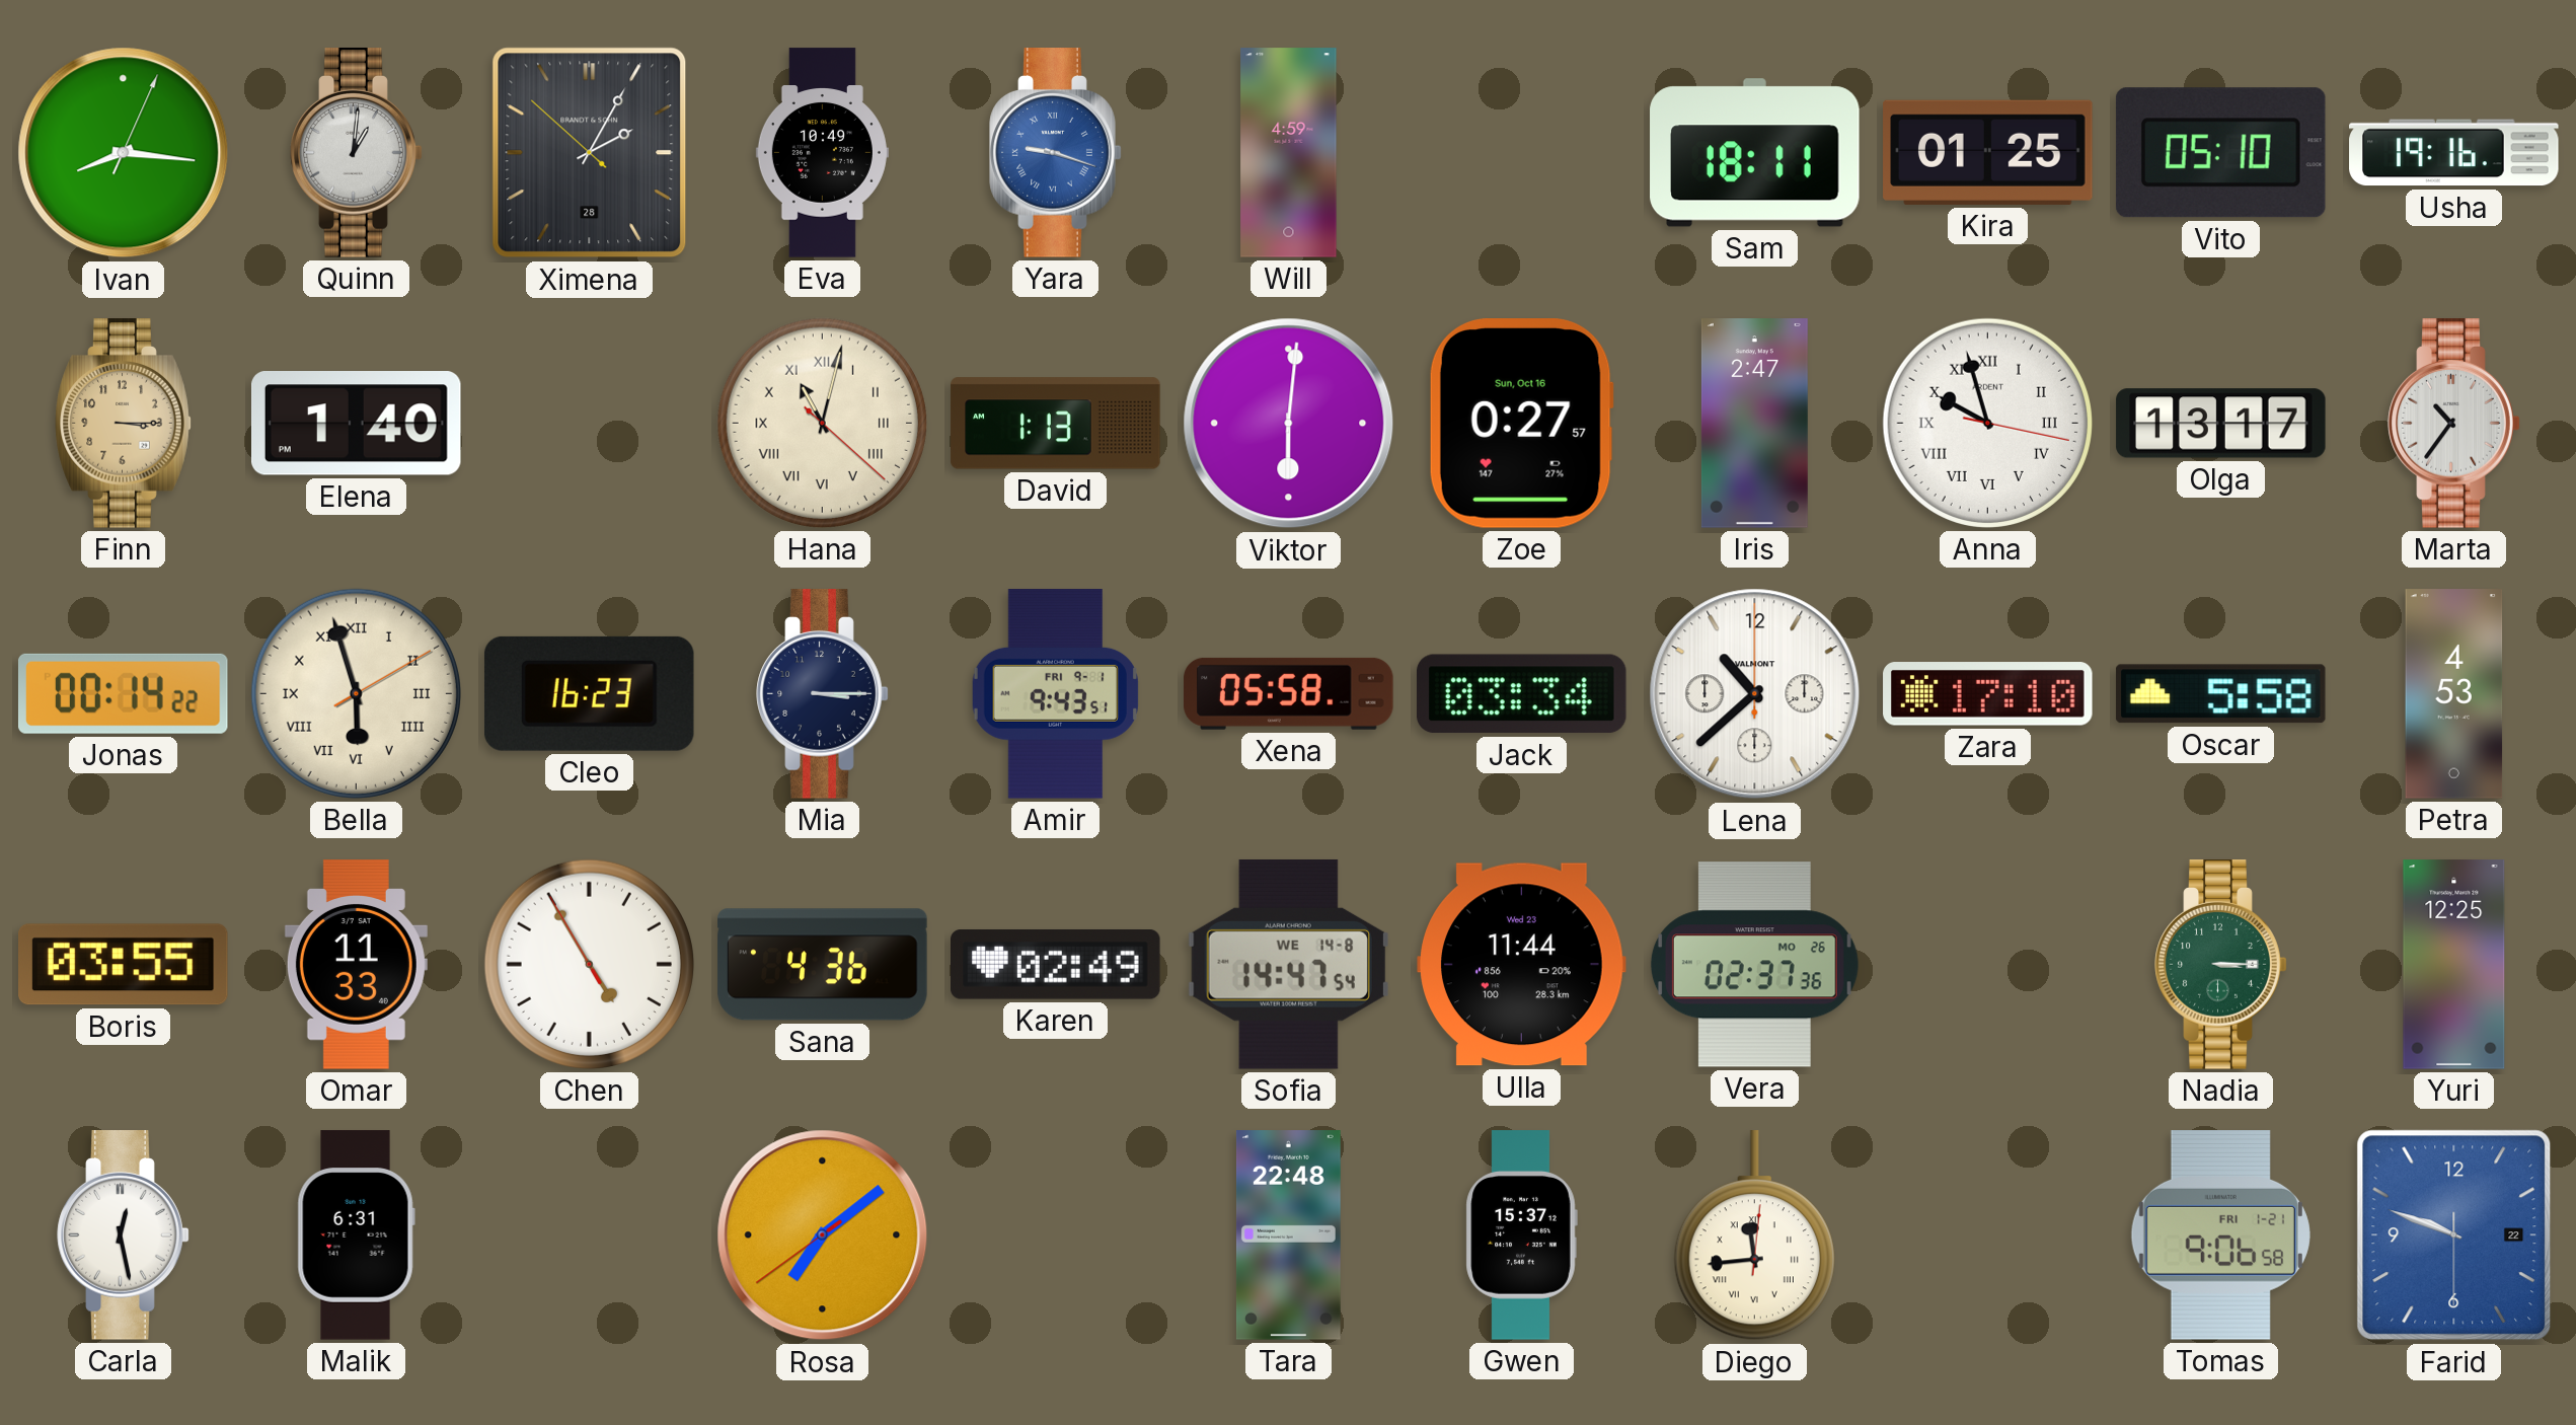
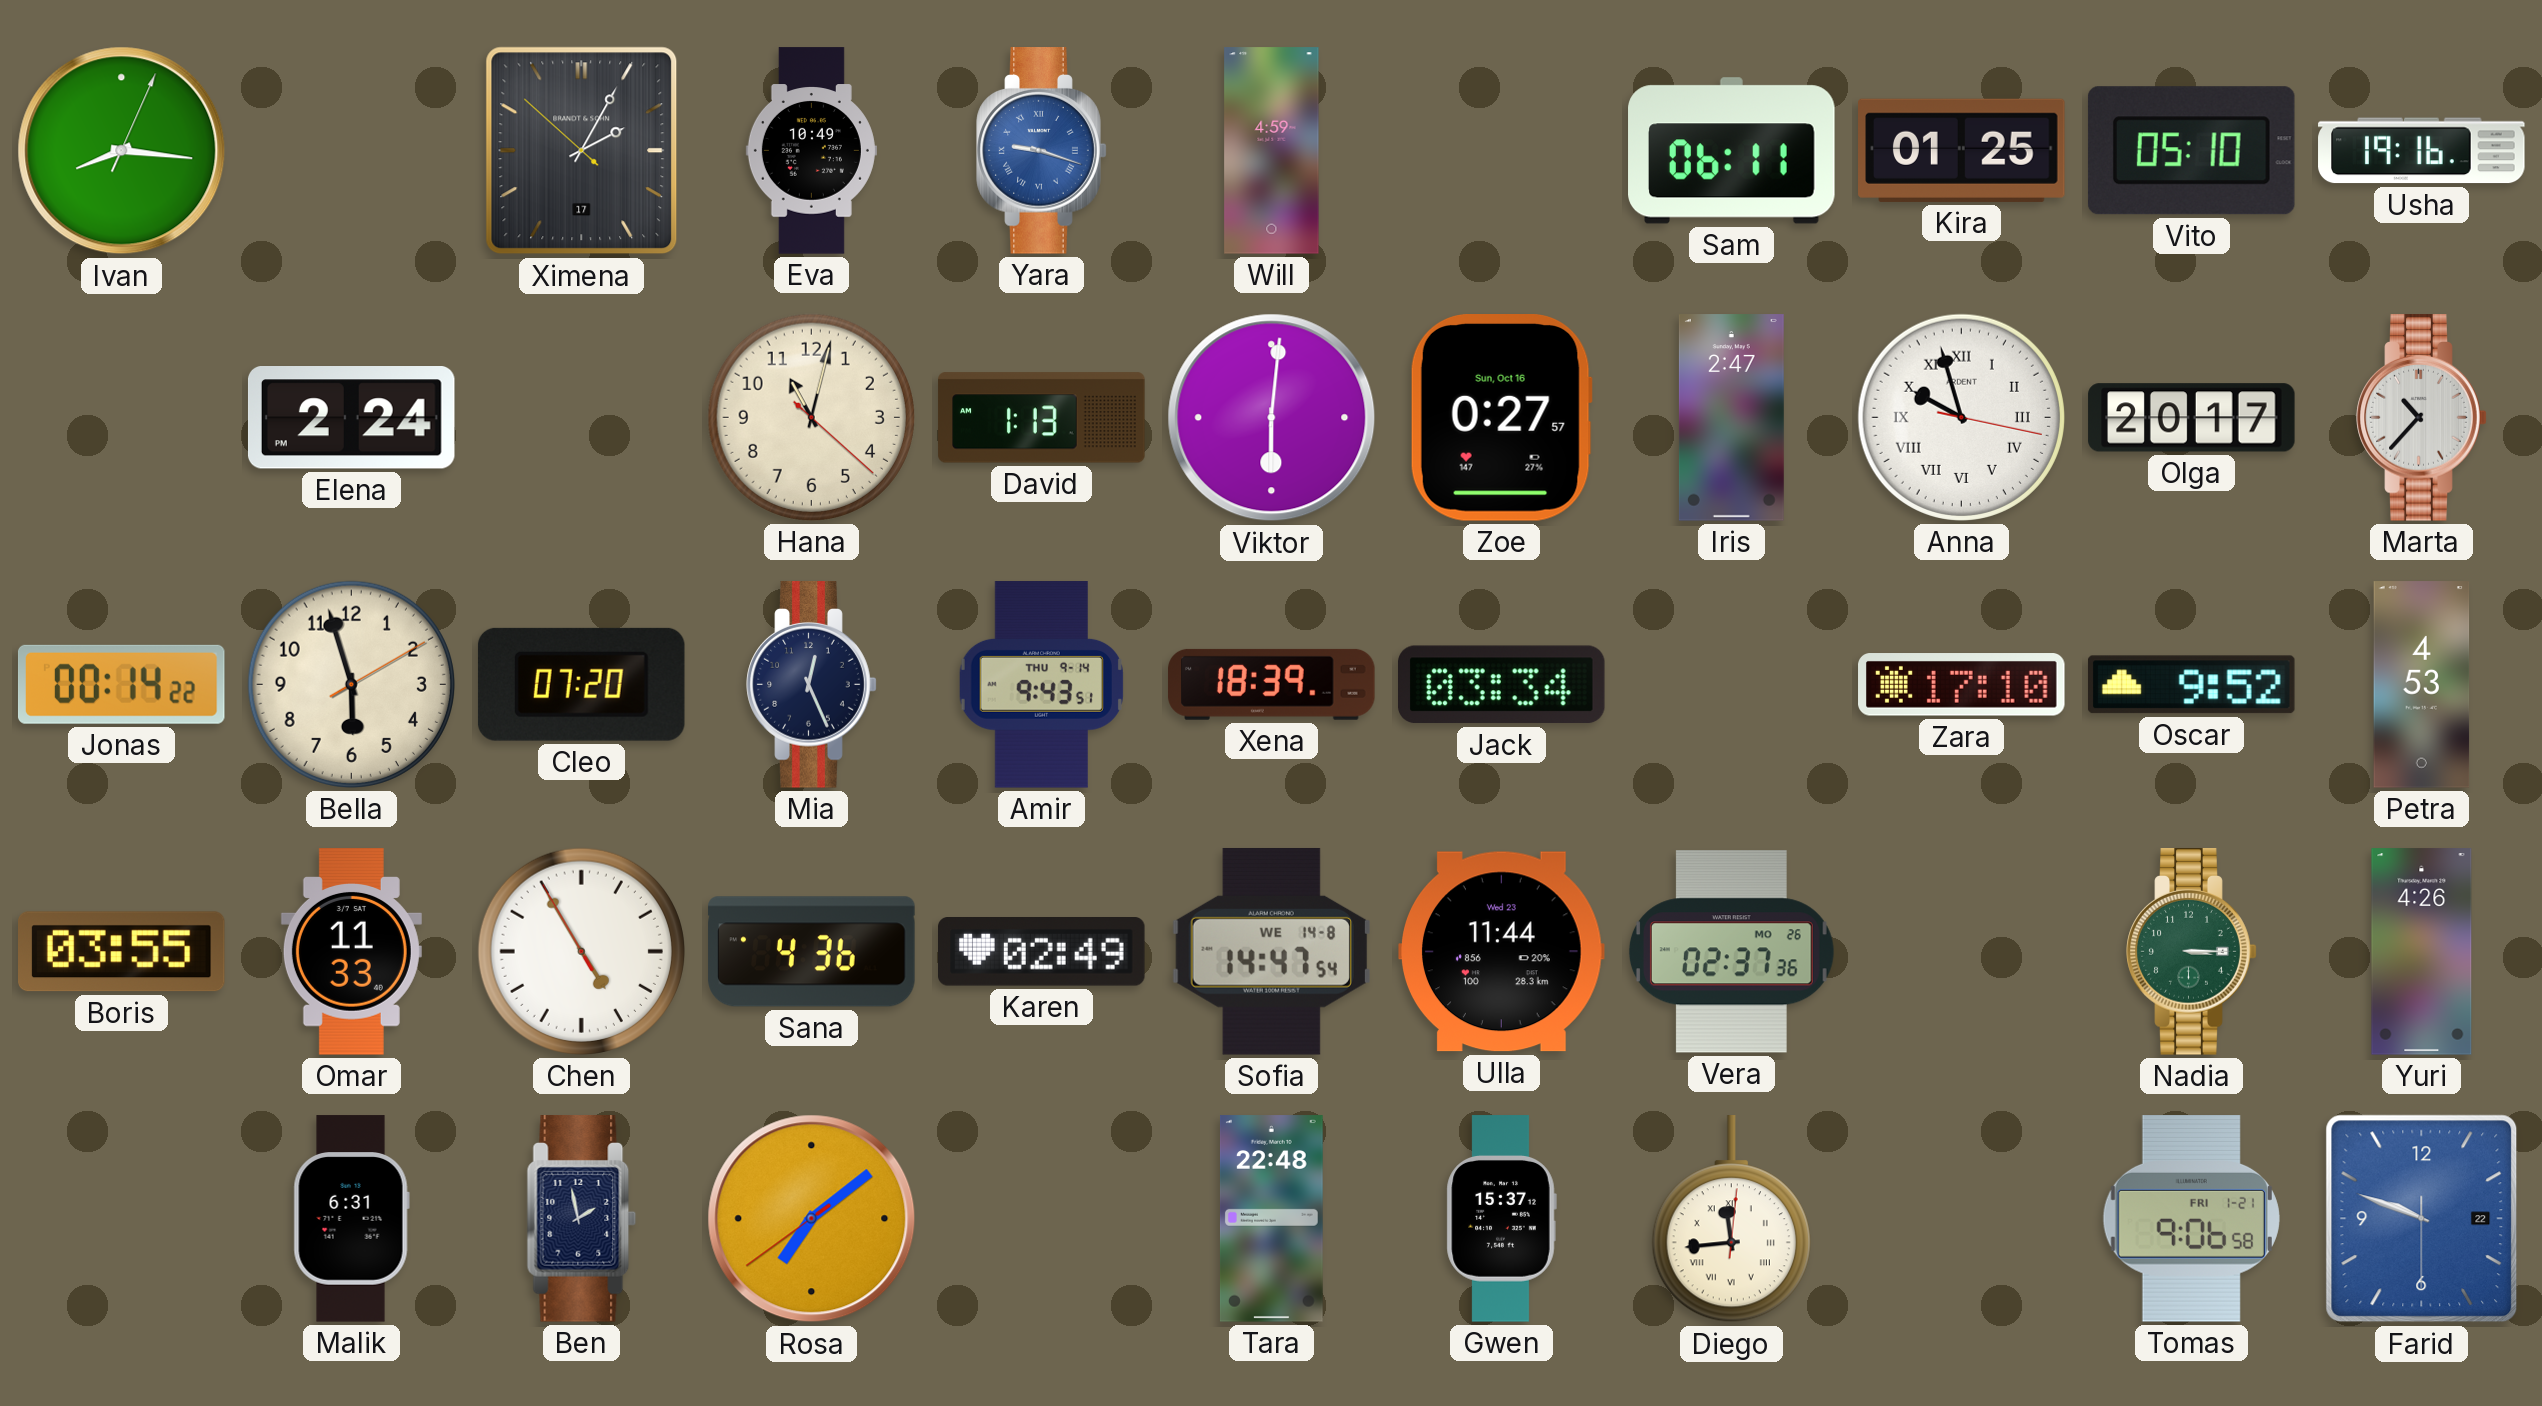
Quinn: 1:01 -> none
Ximena date: 28 -> 17
Sam: 18:11 -> 06:11
Finn: 3:15 -> none
Elena: 1:40 -> 2:24
Hana numerals: Roman -> Arabic
Olga: 13:17 -> 20:17
Marta: 10:36 -> 10:37
Bella numerals: Roman -> Arabic
Cleo: 16:23 -> 07:20
Mia: 3:15 -> 12:26
Amir date: FRI 9-1 -> THU 9-14
Xena: 05:58 -> 18:39
Lena: 10:38 -> none
Oscar: 5:58 -> 9:52
Yuri: 12:25 -> 4:26
Carla: 12:28 -> none
Ben: none -> 1:58
